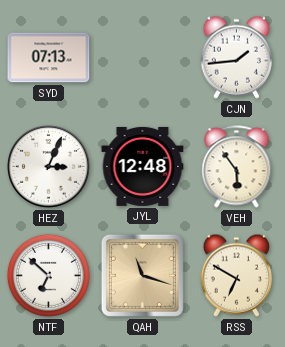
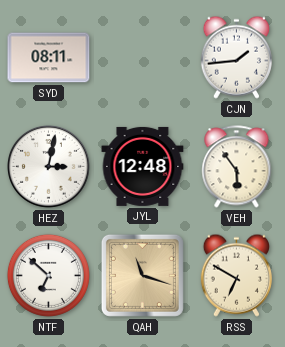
SYD: 07:13 -> 08:11
HEZ: 3:04 -> 3:02
